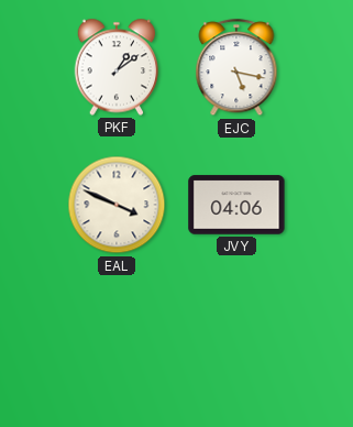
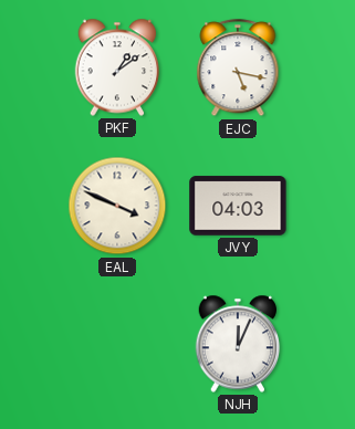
JVY: 04:06 -> 04:03
NJH: none -> 12:04
